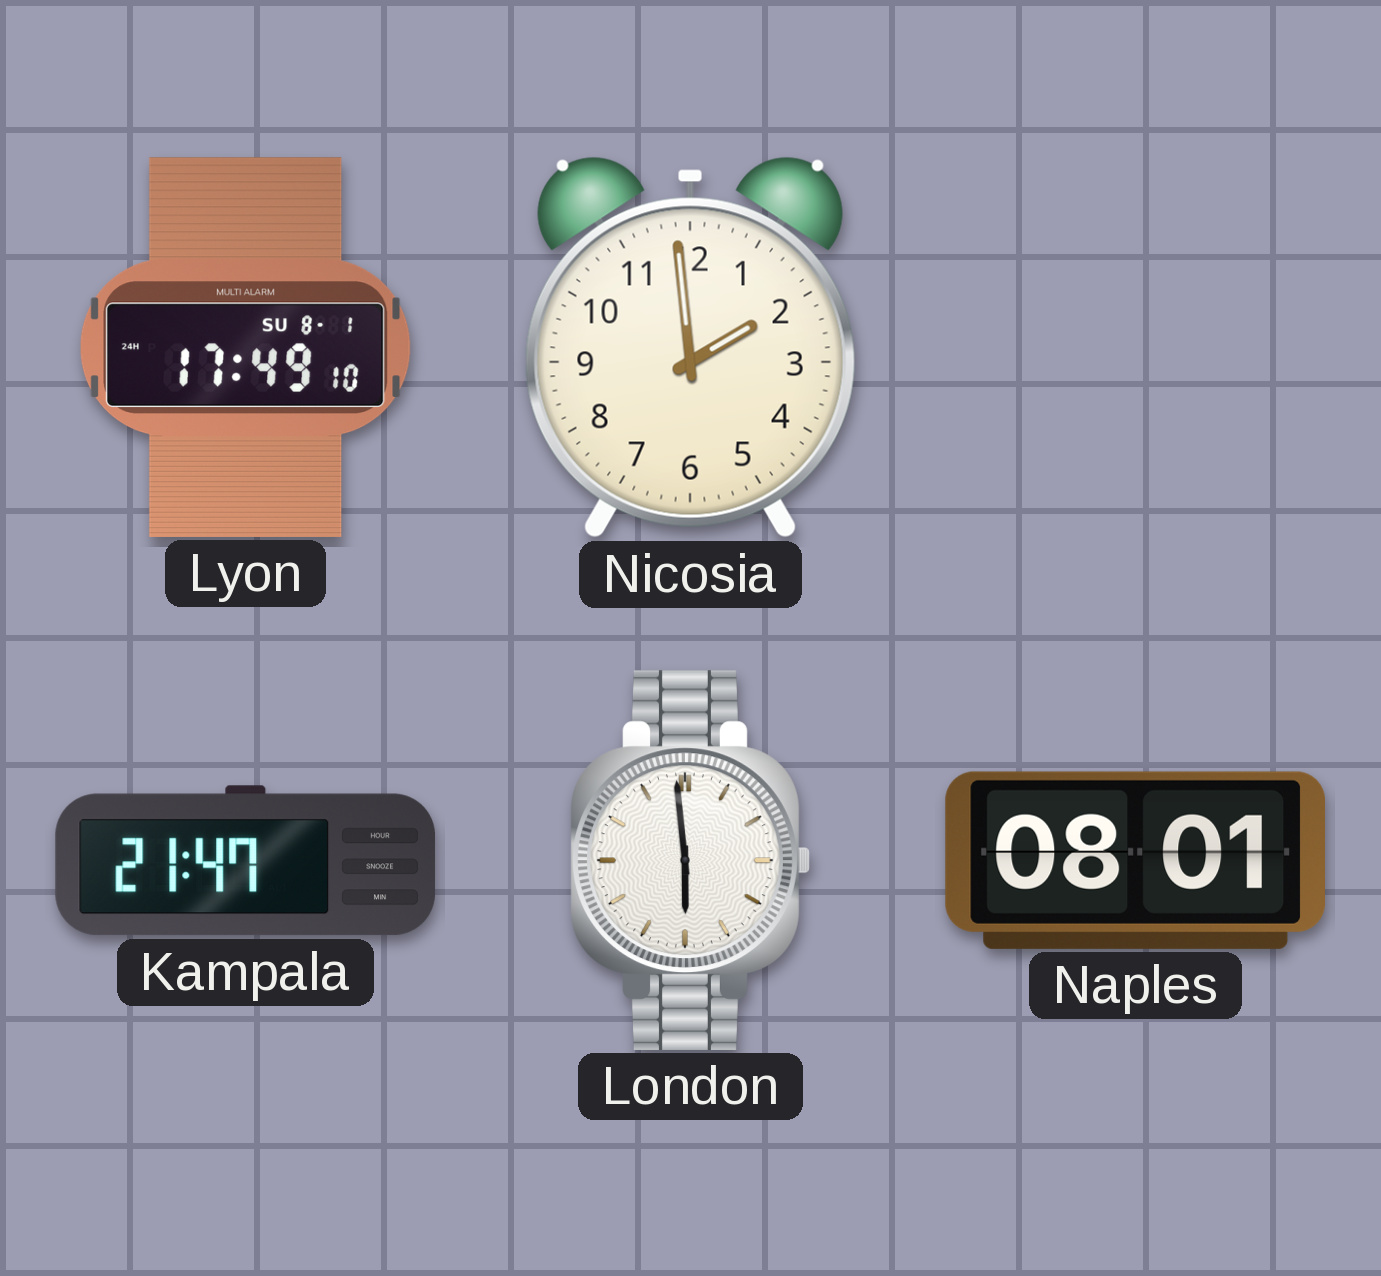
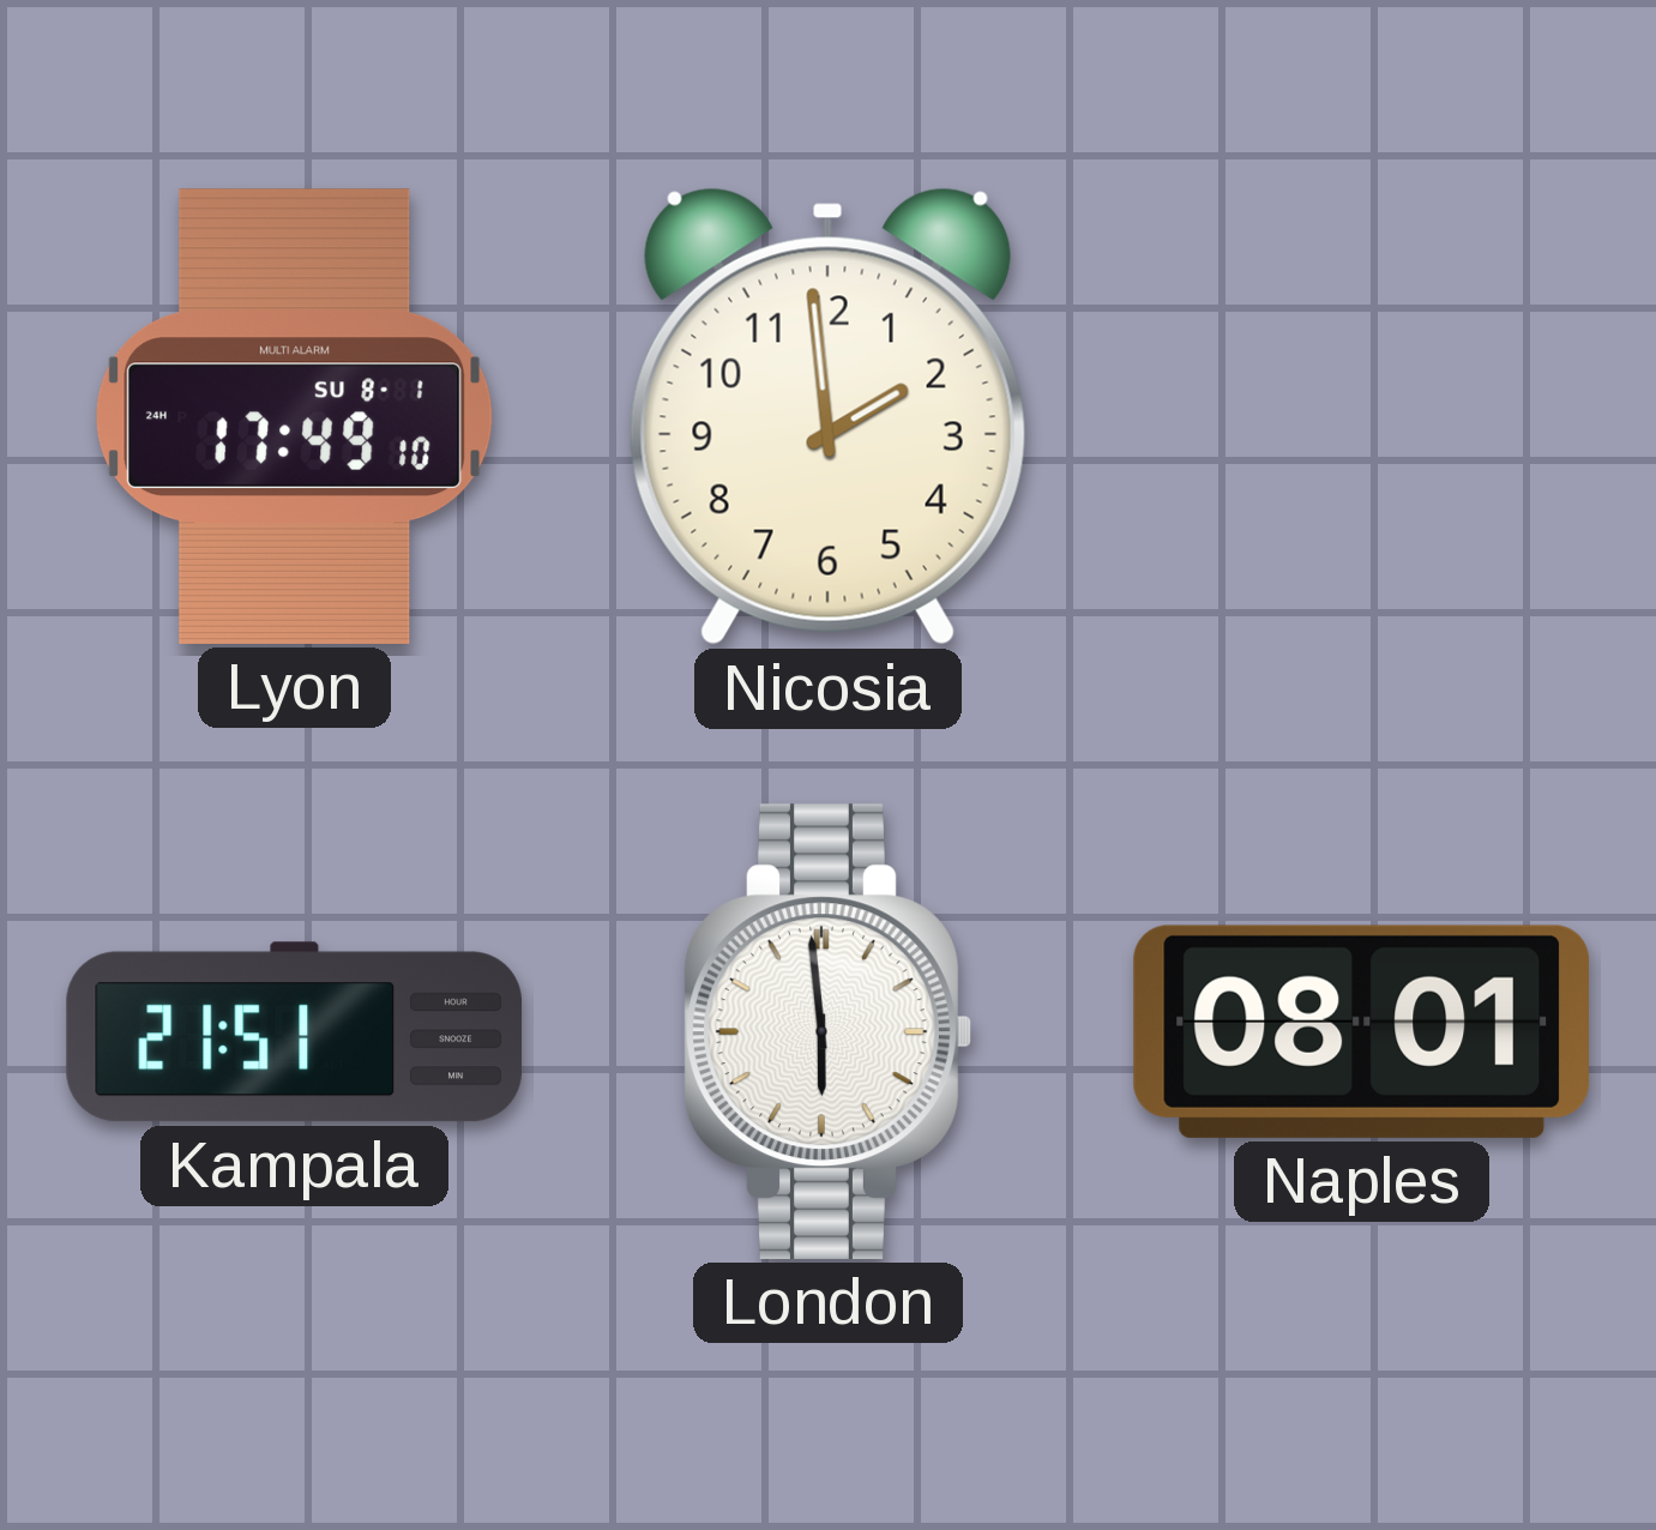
Kampala: 21:47 -> 21:51
